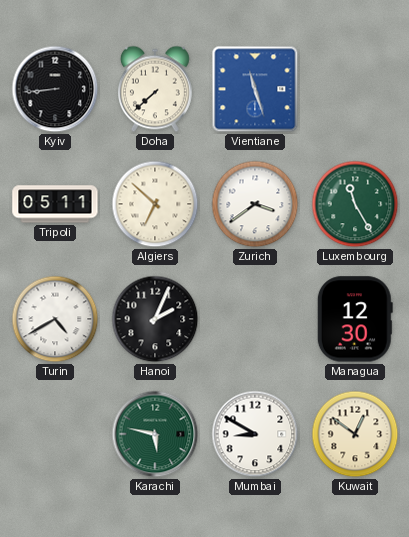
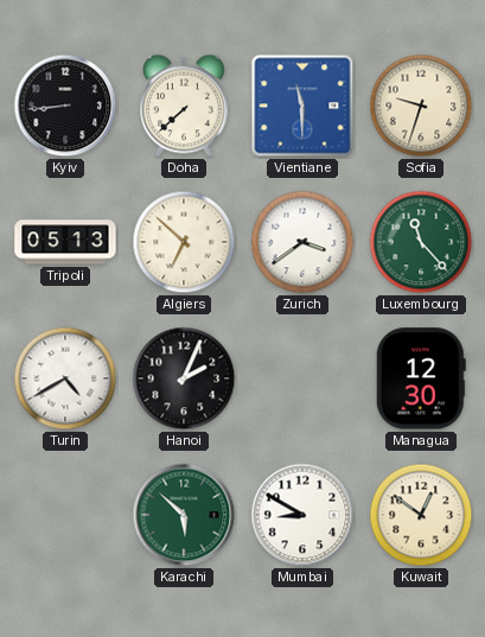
Vientiane: 11:27 -> 11:30
Sofia: none -> 9:33
Tripoli: 05:11 -> 05:13
Luxembourg: 11:25 -> 11:23
Karachi: 5:47 -> 5:52
